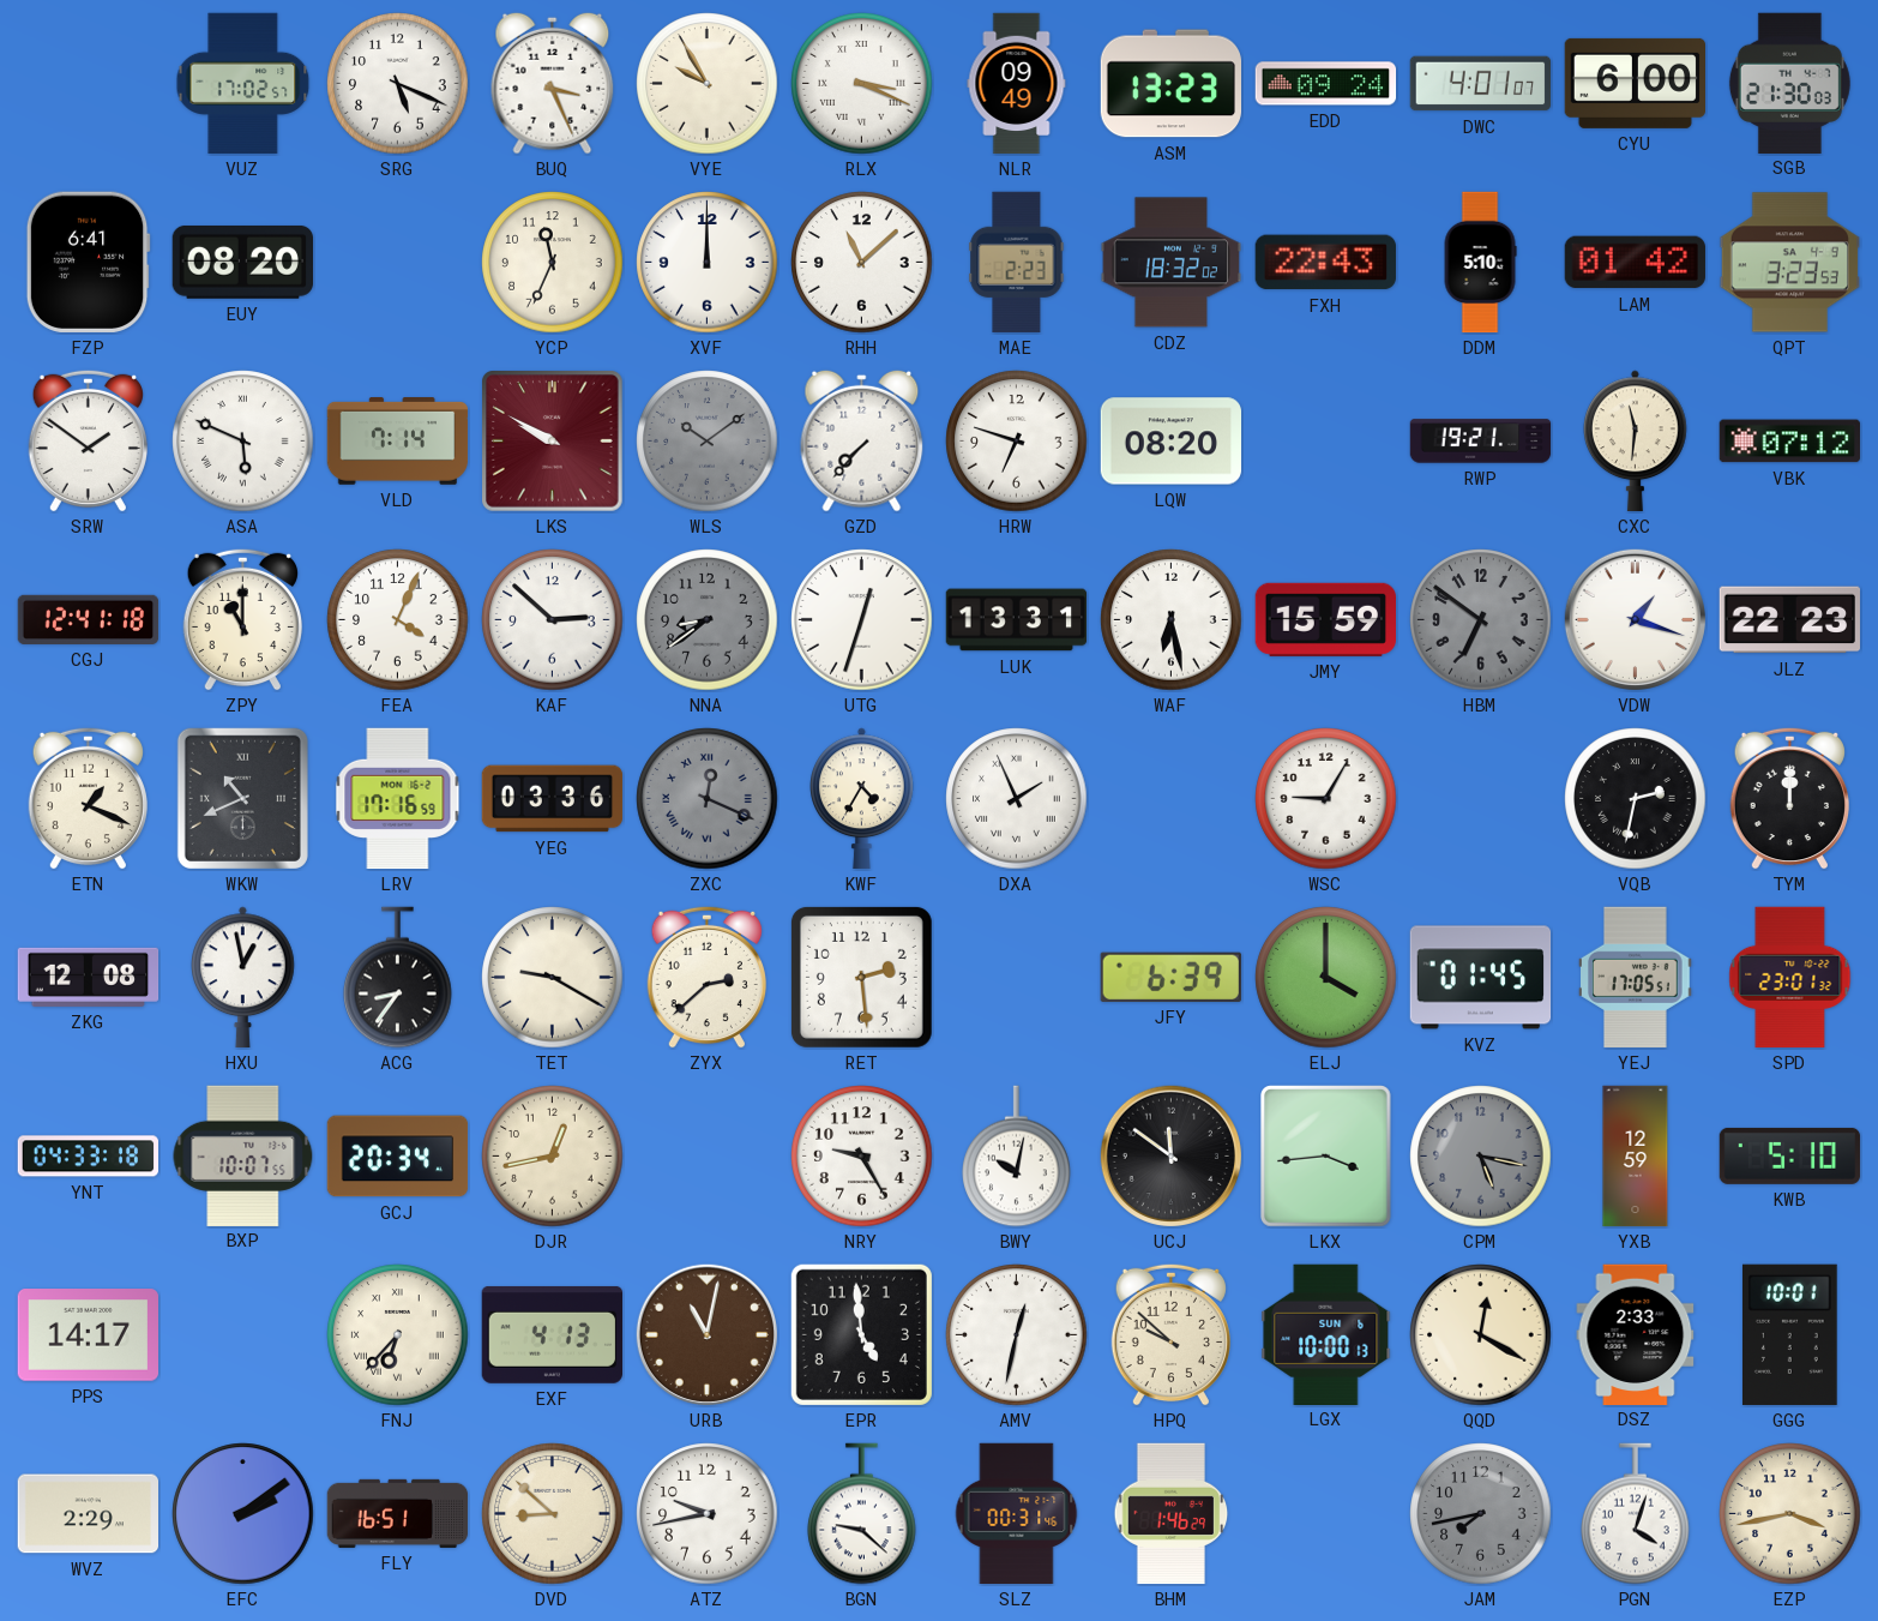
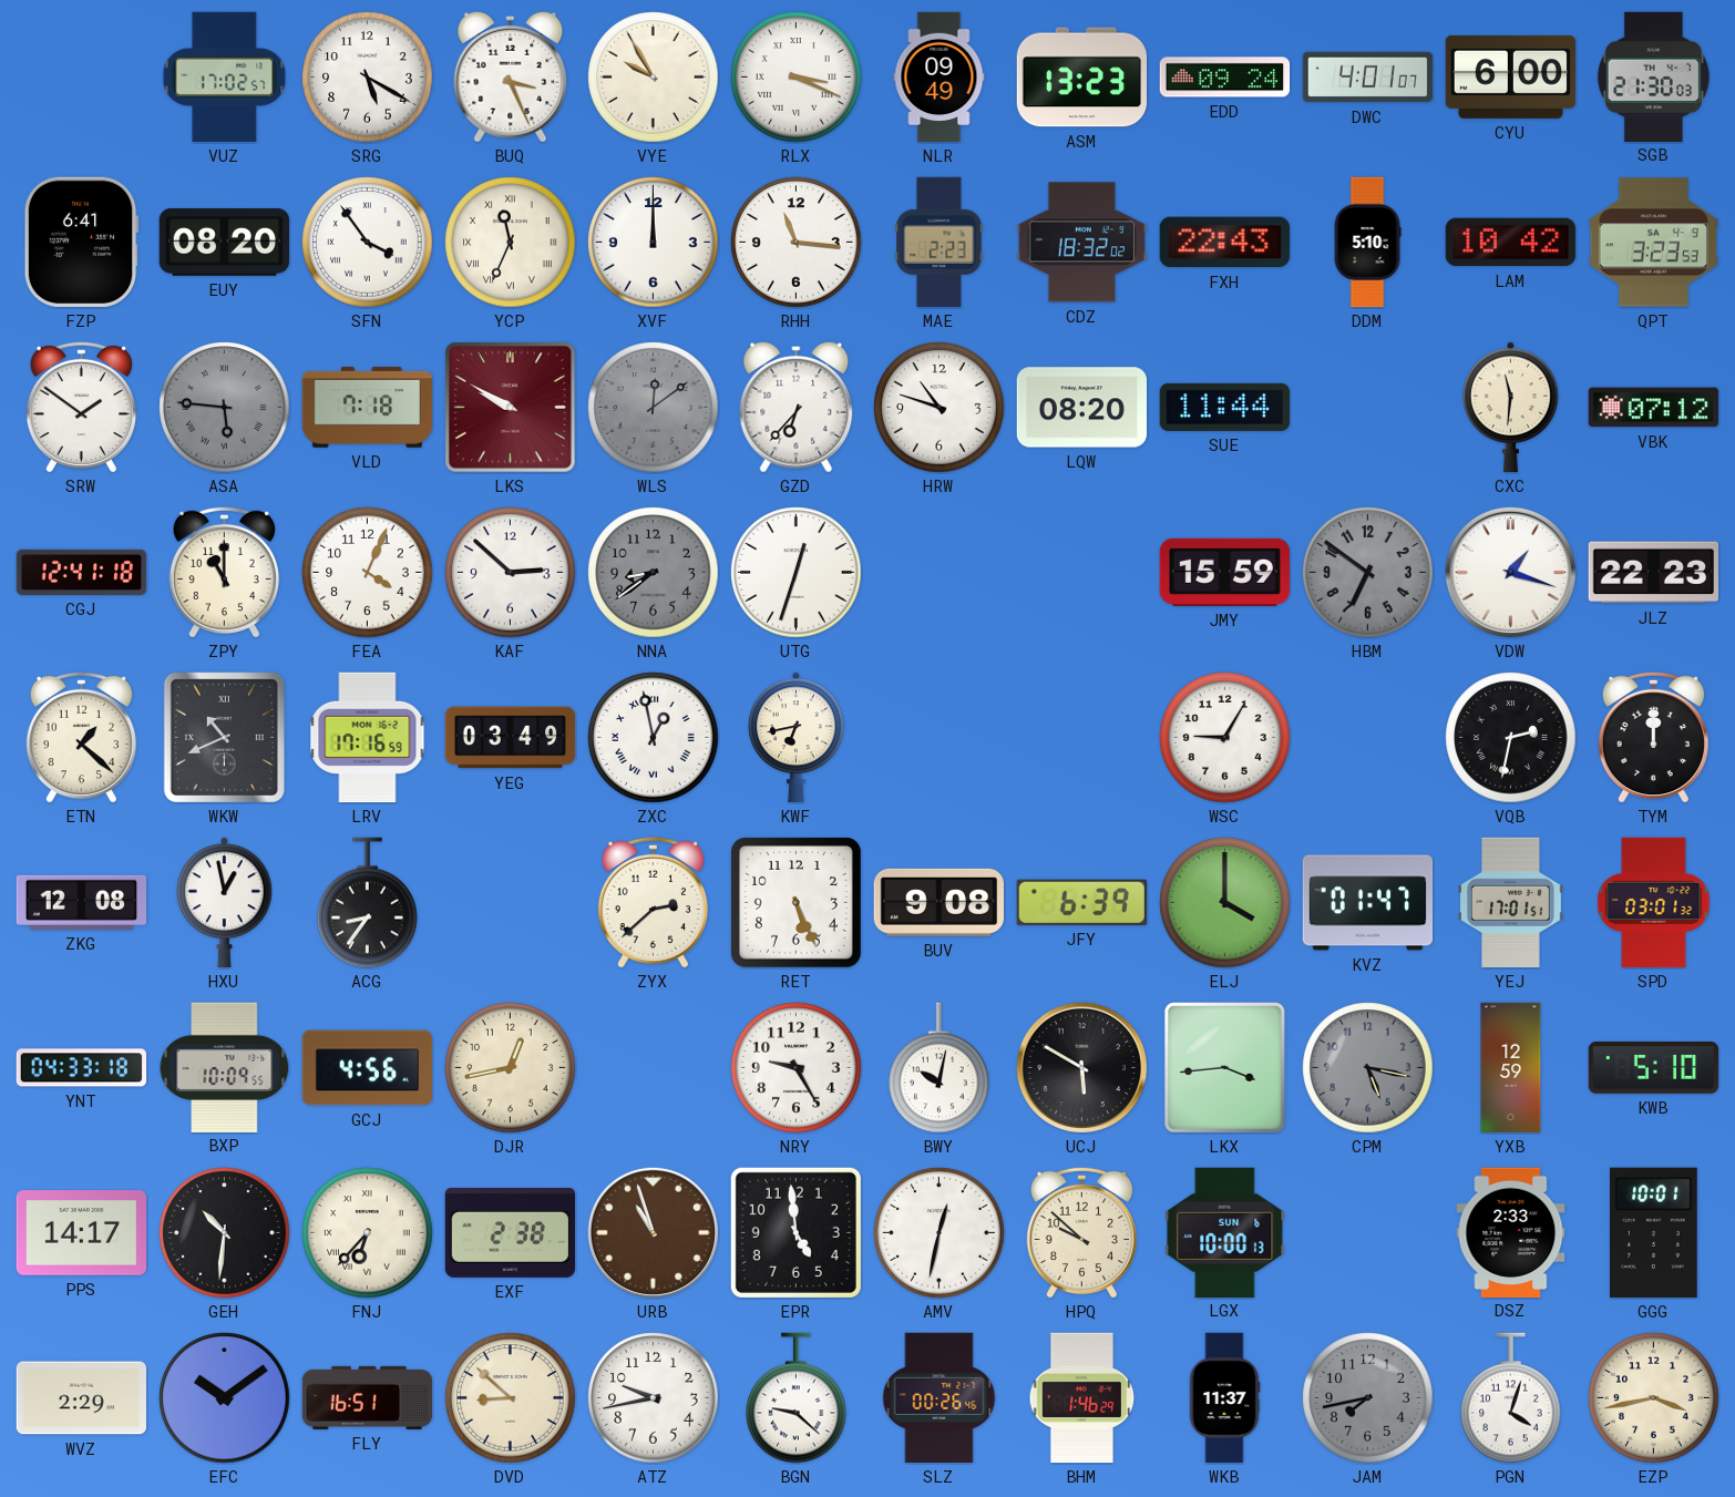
SRG: 5:19 -> 5:20
SFN: none -> 3:54
YCP numerals: Arabic -> Roman
RHH: 11:08 -> 11:16
LAM: 01:42 -> 10:42
ASA: 5:49 -> 5:46
ASA dial: white -> grey
VLD: 7:14 -> 7:18
WLS: 10:09 -> 12:09
GZD: 7:37 -> 6:37
HRW: 6:48 -> 10:48
SUE: none -> 11:44
RWP: 19:21 -> none
LUK: 13:31 -> none
WAF: 6:28 -> none
ETN: 1:19 -> 1:22
YEG: 03:36 -> 03:49
ZXC: 12:19 -> 12:58
ZXC dial: grey -> white
KWF: 4:35 -> 6:43
DXA: 1:56 -> none
TET: 9:20 -> none
RET: 2:29 -> 5:26
BUV: none -> 9:08
KVZ: 01:45 -> 01:47
YEJ: 17:05 -> 17:01
SPD: 23:01 -> 03:01
BXP: 10:07 -> 10:09
GCJ: 20:34 -> 4:56
UCJ: 11:51 -> 5:50
GEH: none -> 10:31
EXF: 4:13 -> 2:38
URB: 11:02 -> 10:57
QQD: 12:20 -> none
EFC: 2:09 -> 10:09
SLZ: 00:31 -> 00:26
WKB: none -> 11:37
